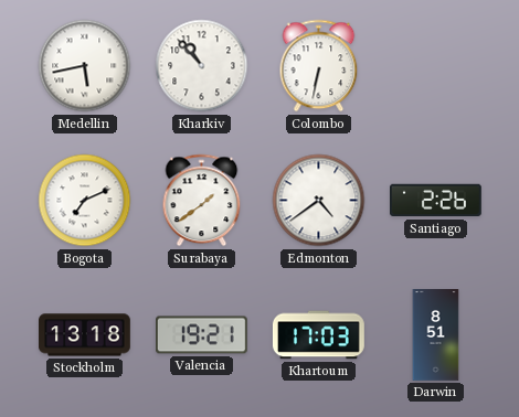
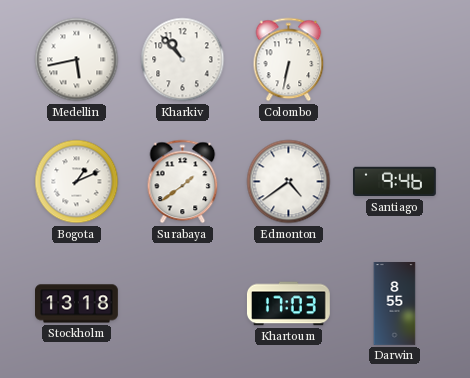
Bogota: 7:11 -> 1:11
Santiago: 2:26 -> 9:46
Valencia: 19:21 -> none
Darwin: 8:51 -> 8:55
